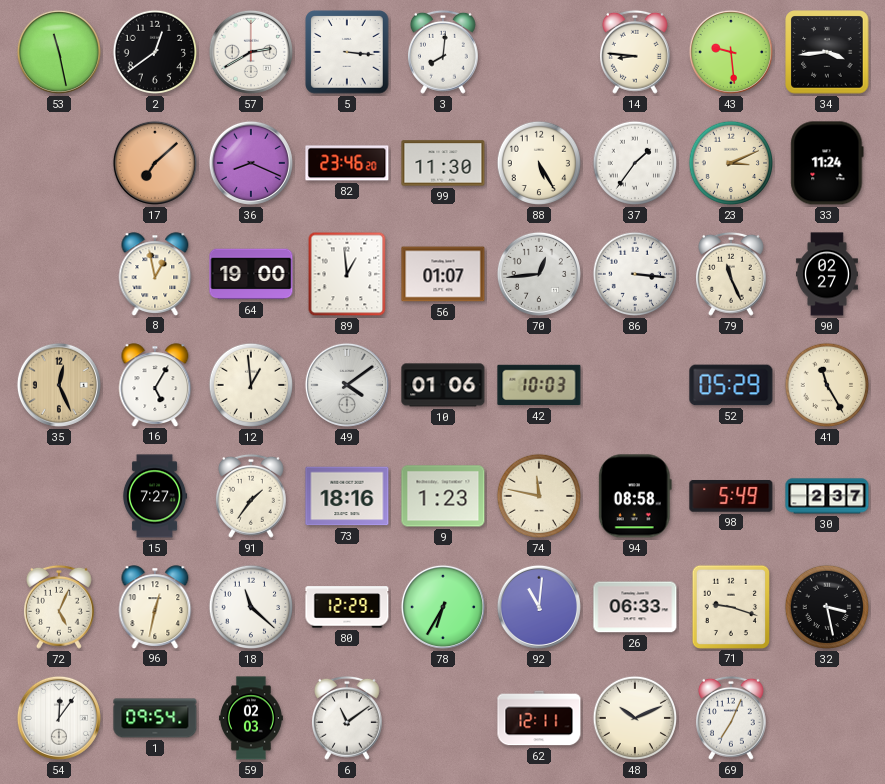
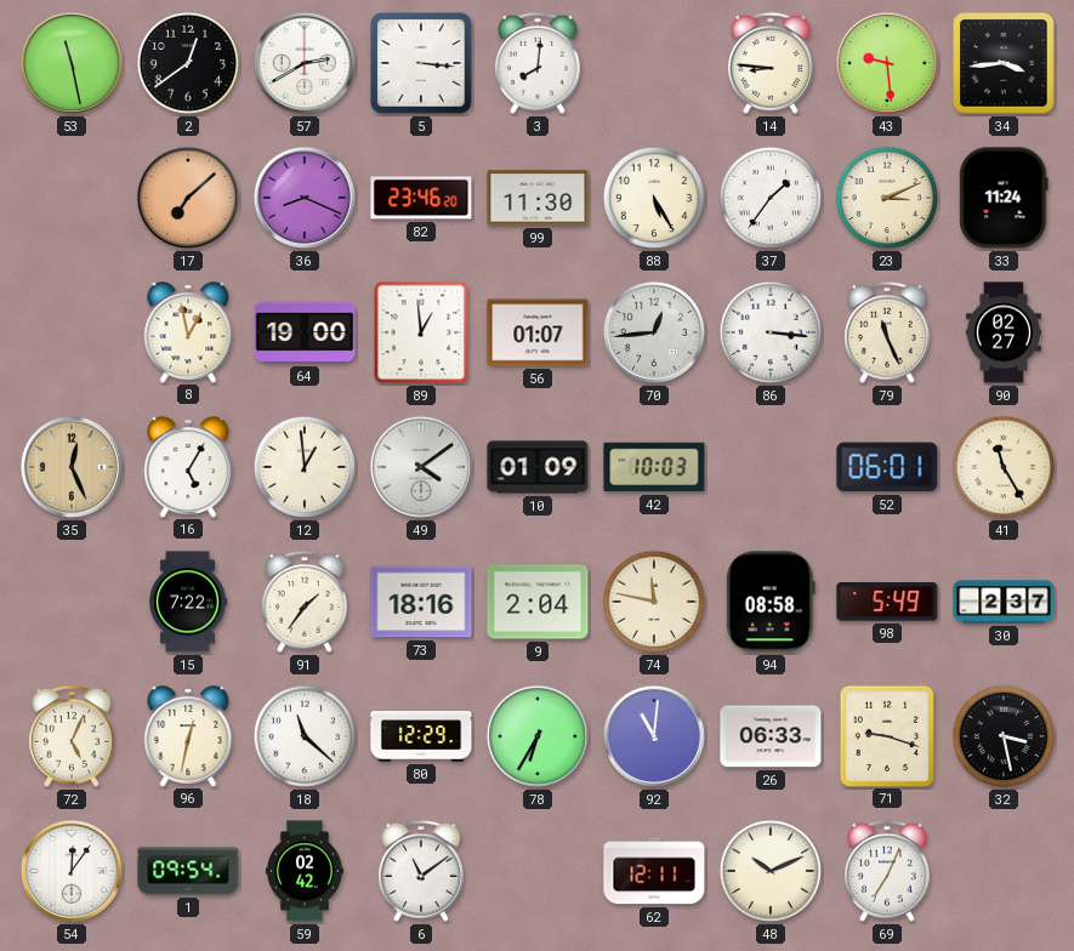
10: 01:06 -> 01:09
52: 05:29 -> 06:01
15: 7:27 -> 7:22
9: 1:23 -> 2:04
59: 02:03 -> 02:42
